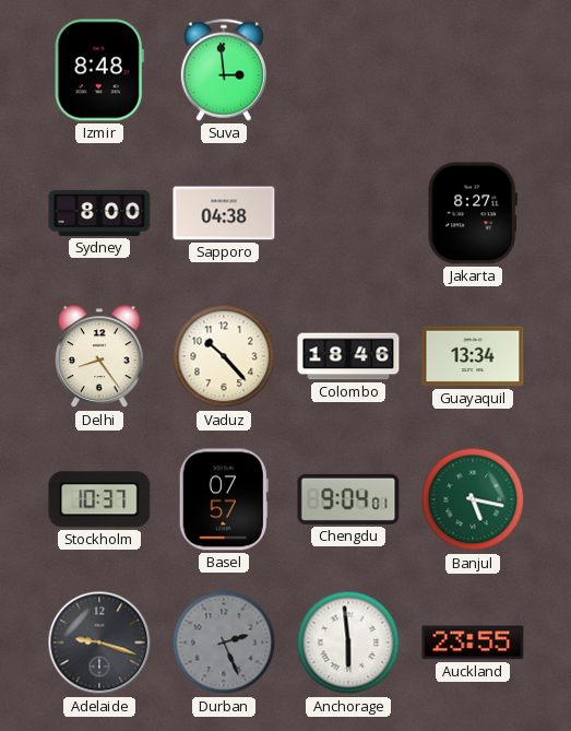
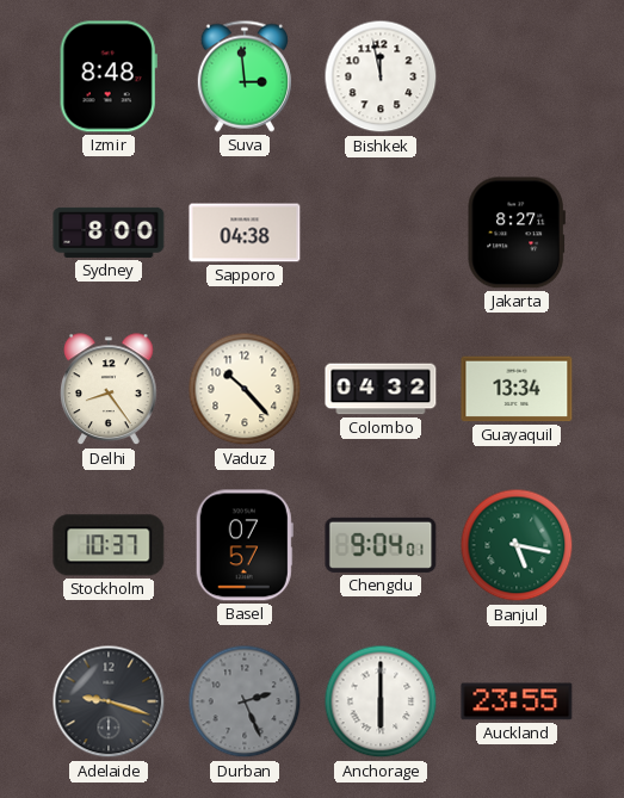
Bishkek: none -> 11:58
Colombo: 18:46 -> 04:32
Anchorage: 5:59 -> 6:00
